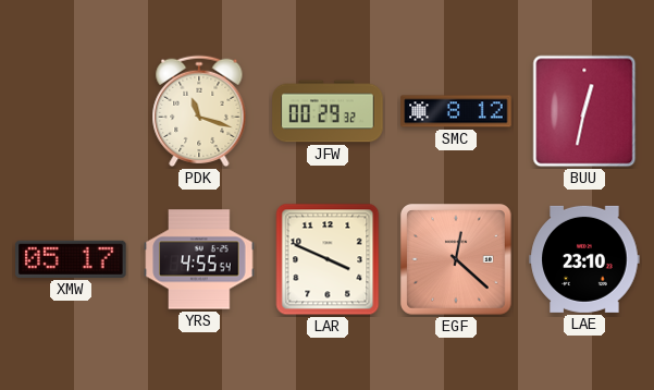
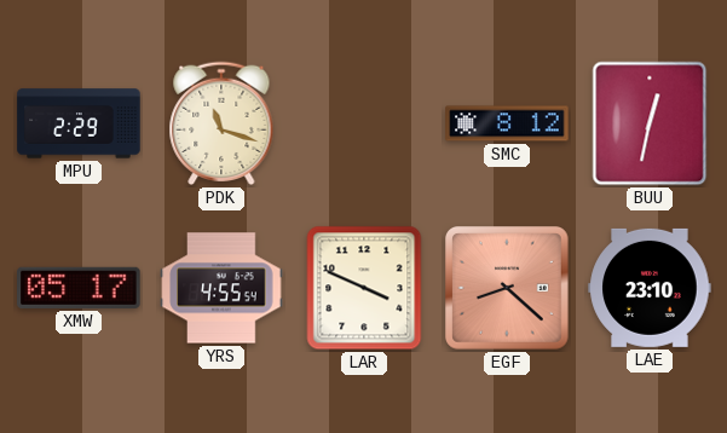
MPU: none -> 2:29
JFW: 00:29 -> none
EGF: 12:22 -> 8:22
